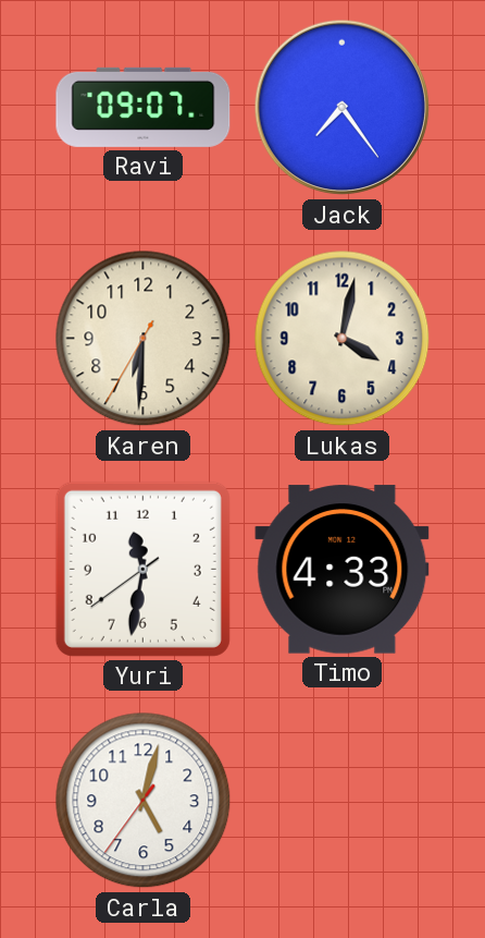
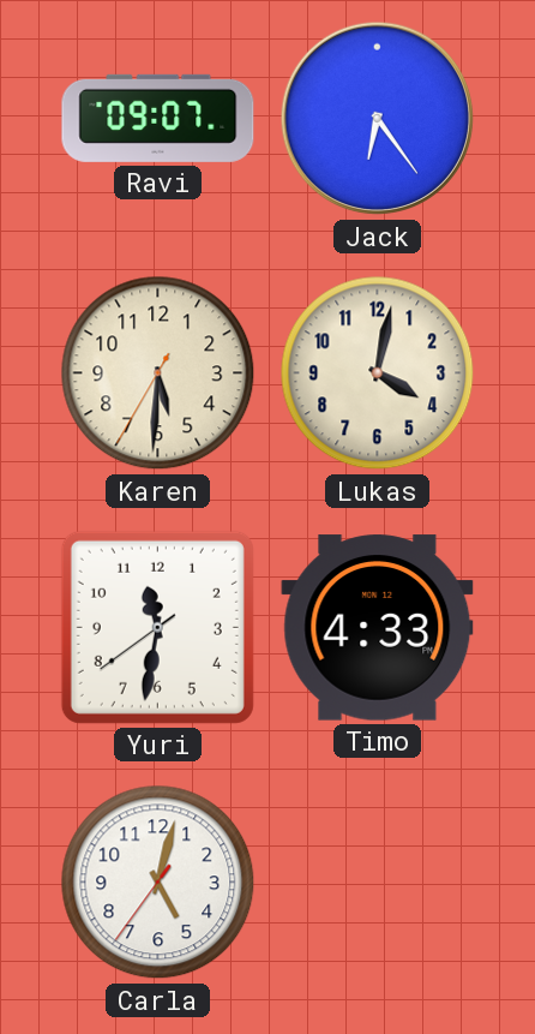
Jack: 7:24 -> 6:24
Karen: 6:30 -> 5:30
